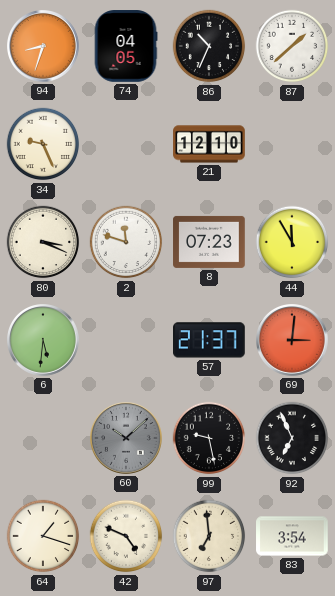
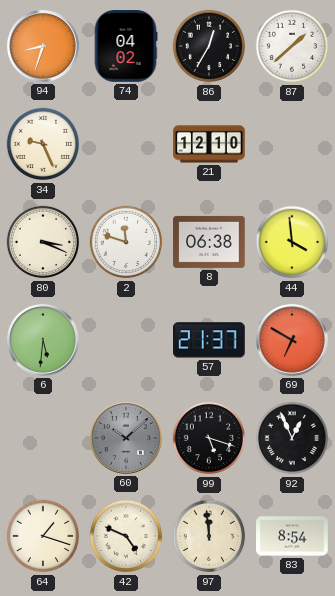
74: 04:05 -> 04:02
86: 10:34 -> 12:35
8: 07:23 -> 06:38
44: 11:55 -> 3:59
69: 3:01 -> 6:50
99: 9:28 -> 5:18
92: 6:56 -> 12:56
97: 6:59 -> 11:59
83: 3:54 -> 8:54
